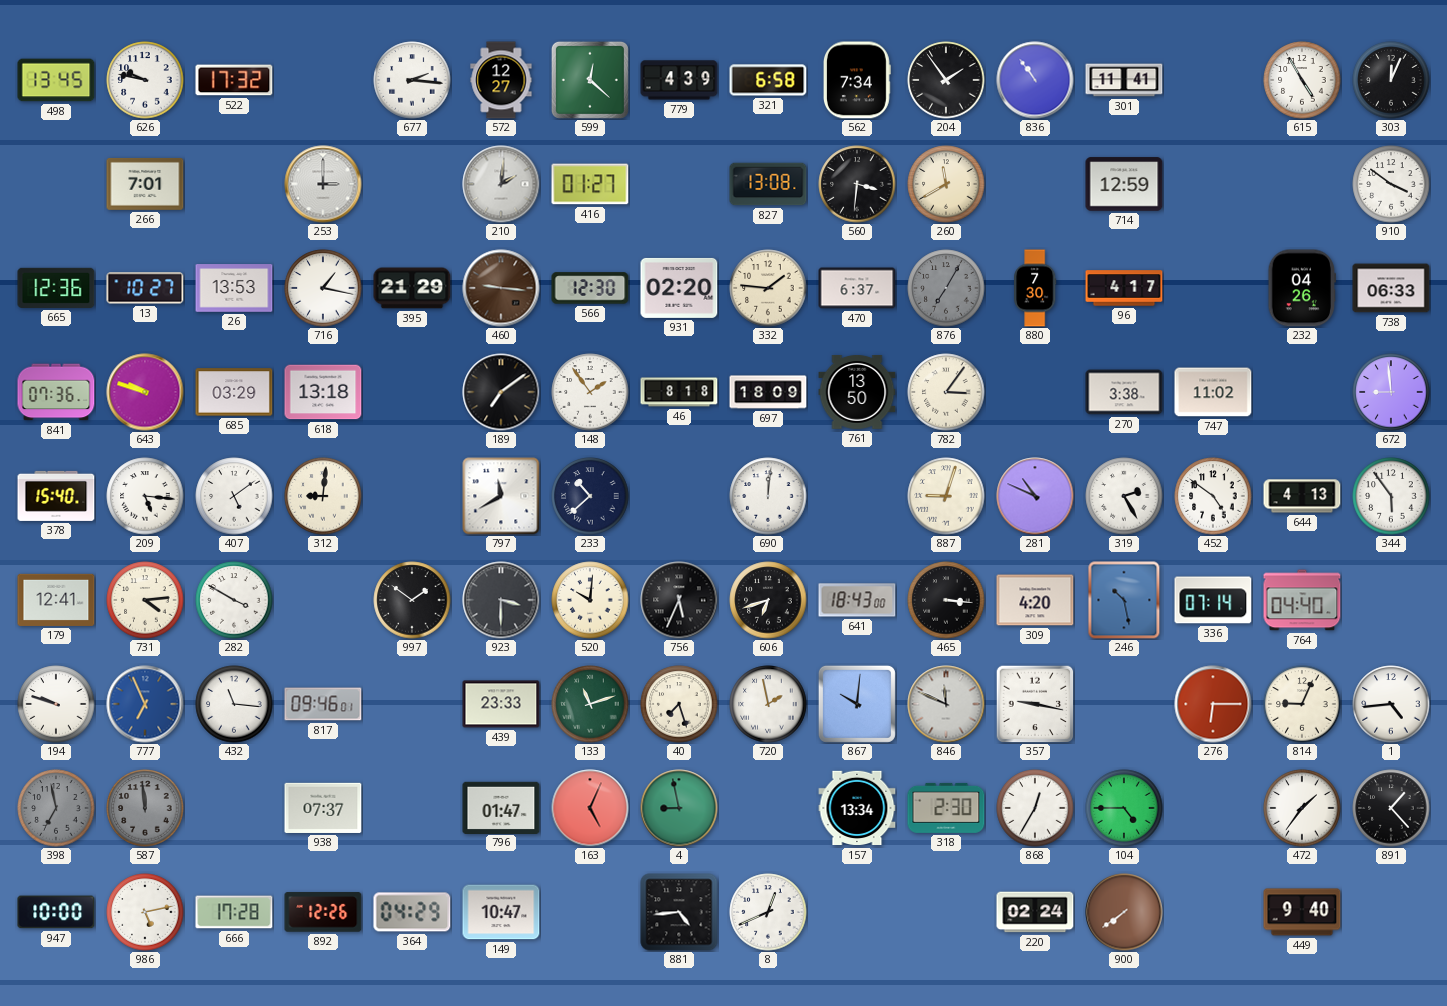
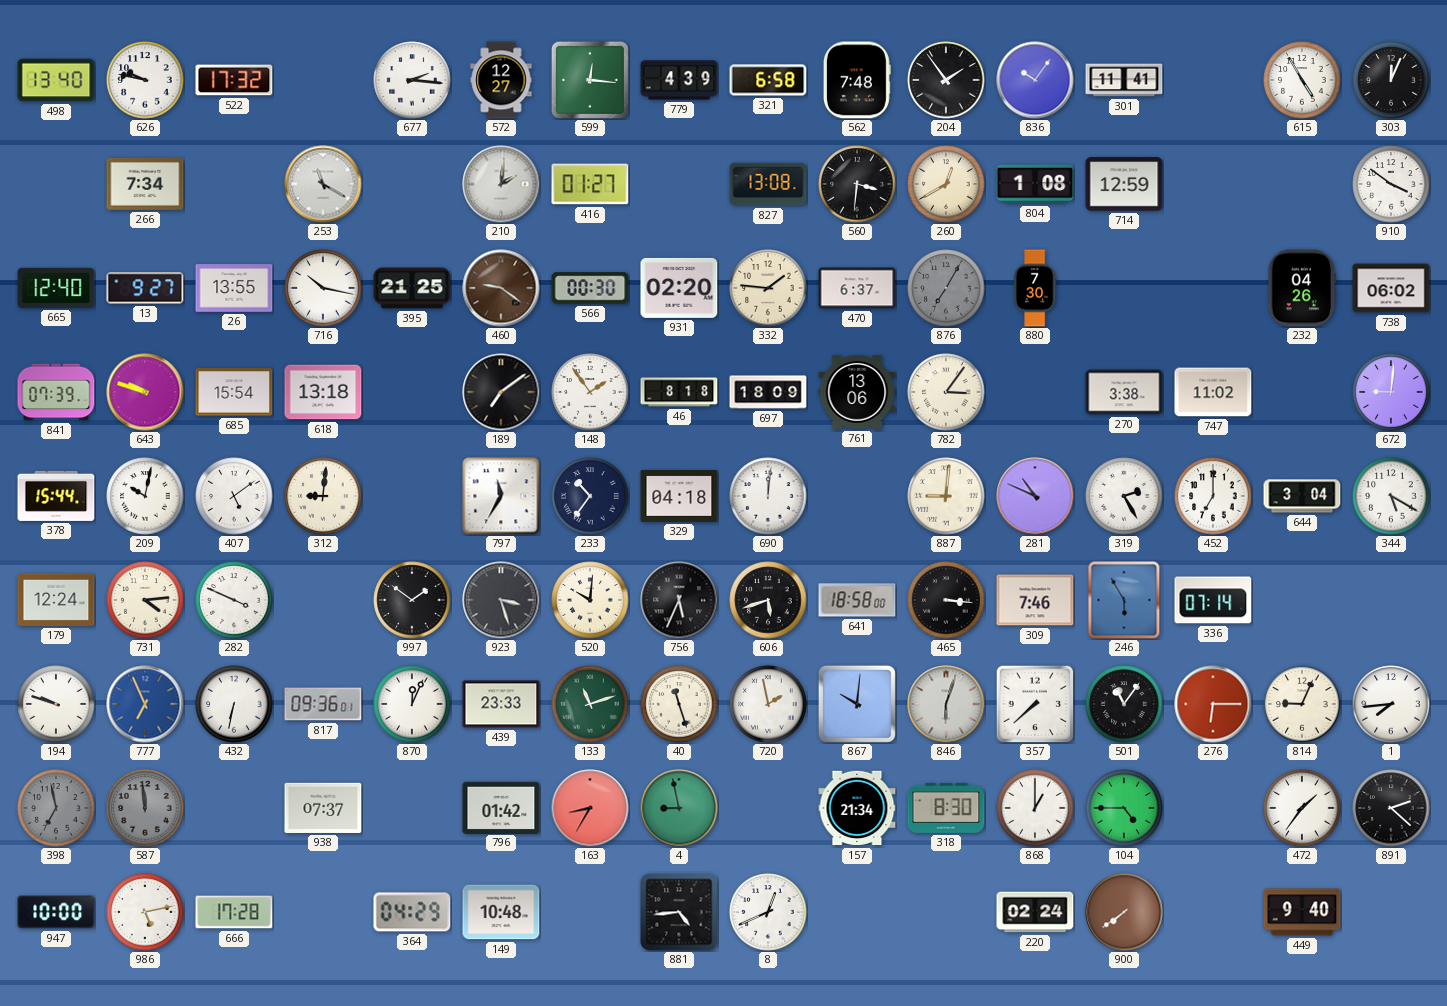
498: 13:45 -> 13:40
599: 12:22 -> 12:16
562: 7:34 -> 7:48
836: 10:54 -> 10:06
266: 7:01 -> 7:34
253: 3:00 -> 11:20
260: 11:40 -> 12:40
804: none -> 1:08
665: 12:36 -> 12:40
13: 10:27 -> 9:27
26: 13:53 -> 13:55
716: 1:17 -> 10:17
395: 21:29 -> 21:25
460: 9:16 -> 9:21
566: 12:30 -> 00:30
96: 4:17 -> none
738: 06:33 -> 06:02
841: 07:36 -> 07:39
685: 03:29 -> 15:54
761: 13:50 -> 13:06
672: 8:59 -> 9:01
378: 15:40 -> 15:44
209: 5:16 -> 10:02
797: 11:40 -> 11:35
233: 10:38 -> 10:36
329: none -> 04:18
887: 9:03 -> 9:01
452: 4:51 -> 7:00
644: 4:13 -> 3:04
344: 5:54 -> 5:20
179: 12:41 -> 12:24
282: 3:50 -> 3:49
923: 3:30 -> 3:27
606: 6:42 -> 5:42
641: 18:43 -> 18:58
309: 4:20 -> 7:46
246: 10:28 -> 5:55
764: 04:40 -> none
432: 11:16 -> 6:32
817: 09:46 -> 09:36
870: none -> 12:04
40: 7:27 -> 11:27
846: 11:49 -> 6:03
357: 9:17 -> 7:38
501: none -> 11:06
1: 4:44 -> 7:44
796: 01:47 -> 01:42
163: 5:04 -> 8:35
157: 13:34 -> 21:34
318: 2:30 -> 8:30
868: 12:35 -> 1:00
891: 1:23 -> 2:22
892: 12:26 -> none
149: 10:47 -> 10:48
